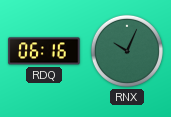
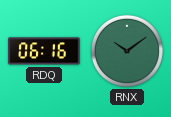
RNX: 10:04 -> 10:09
